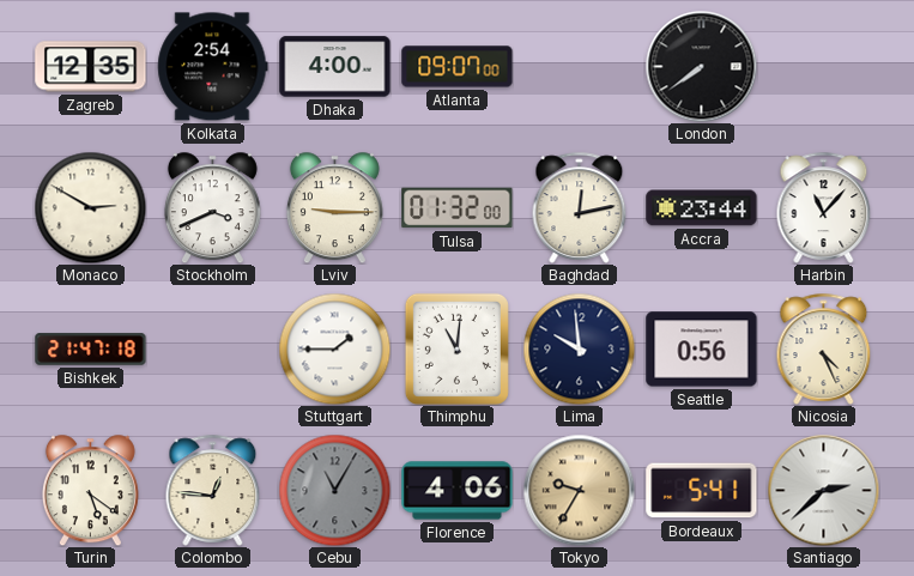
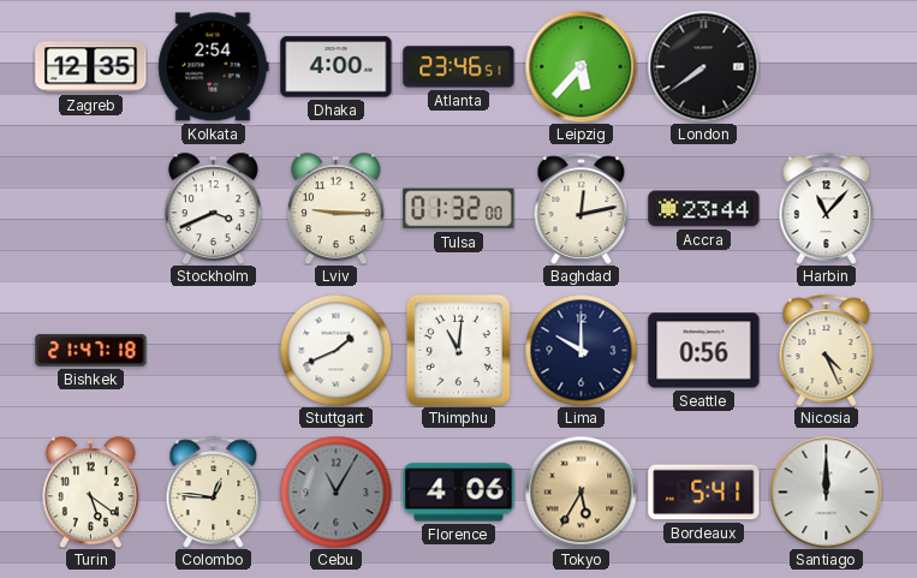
Atlanta: 09:07 -> 23:46
Leipzig: none -> 5:37
Monaco: 2:50 -> none
Stuttgart: 1:45 -> 1:41
Lima: 9:59 -> 10:00
Tokyo: 9:35 -> 5:35
Santiago: 2:38 -> 12:00
